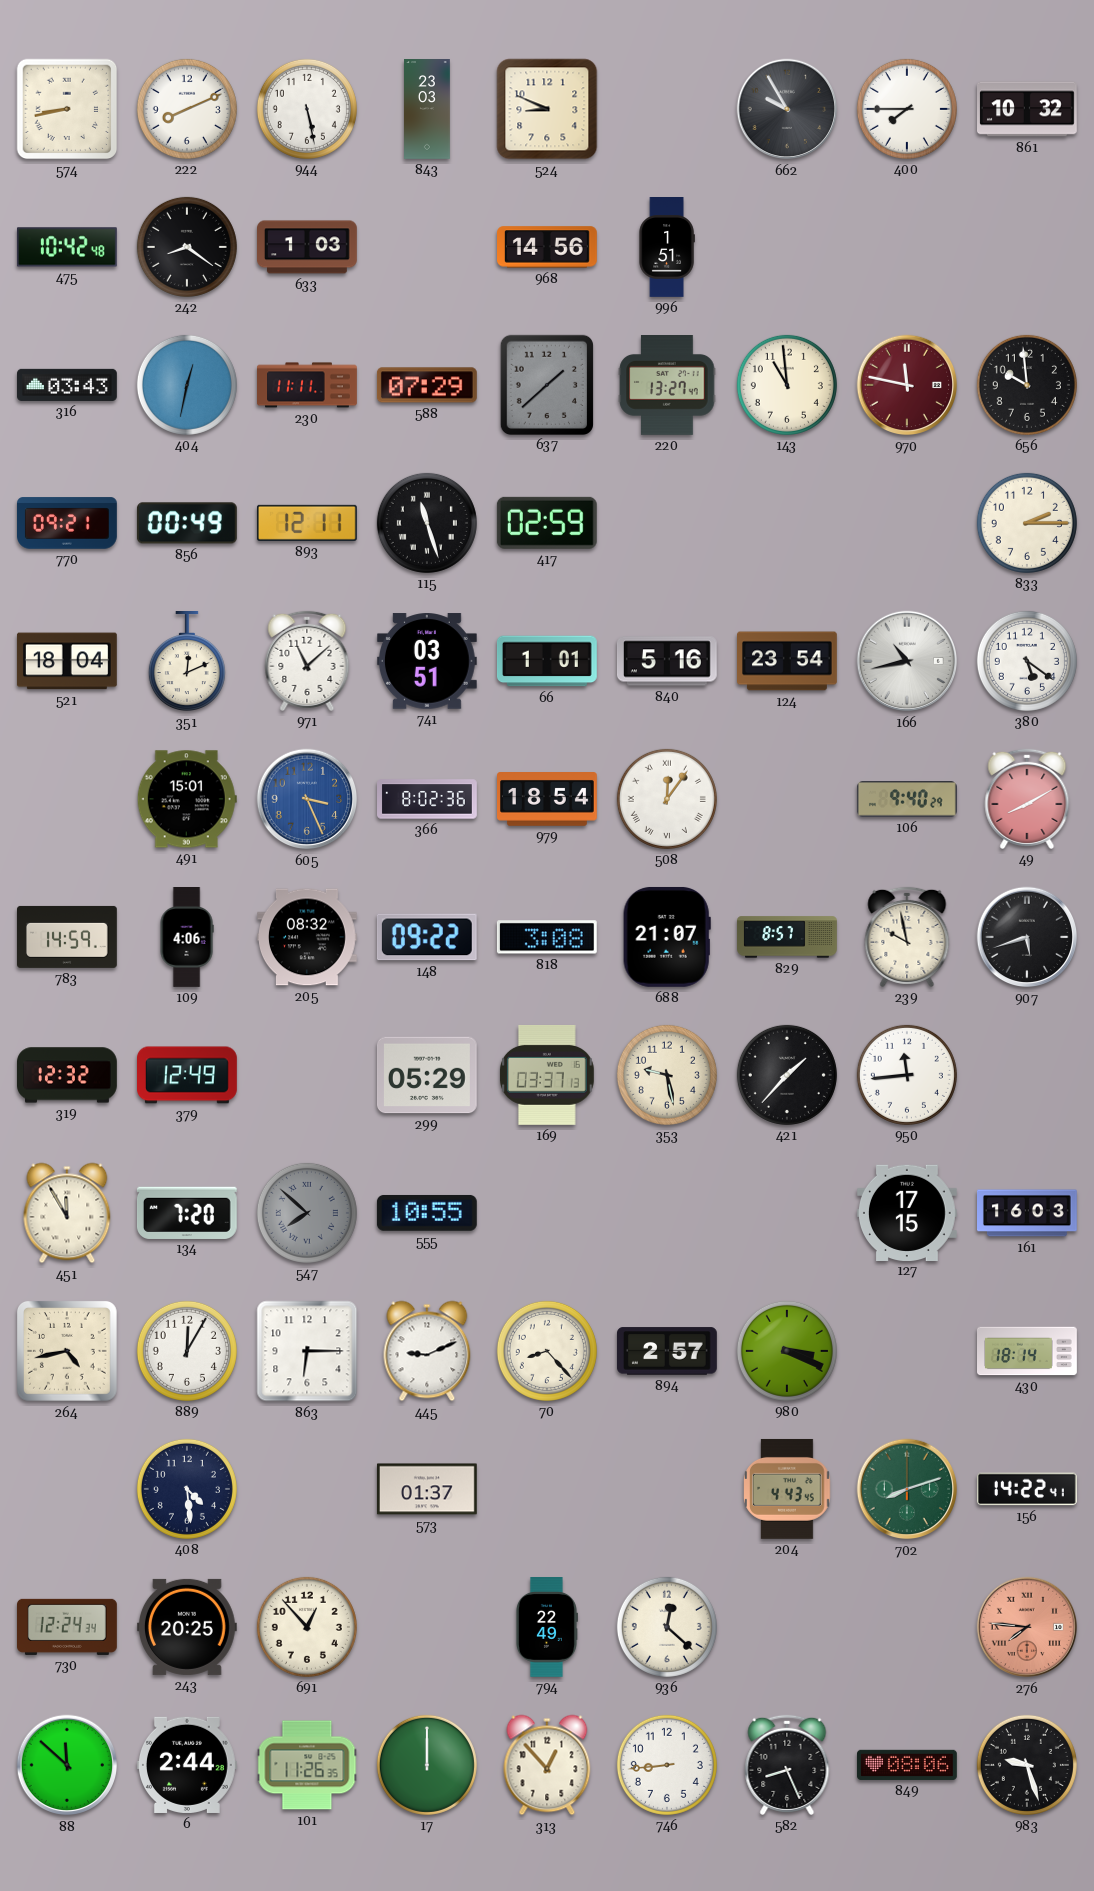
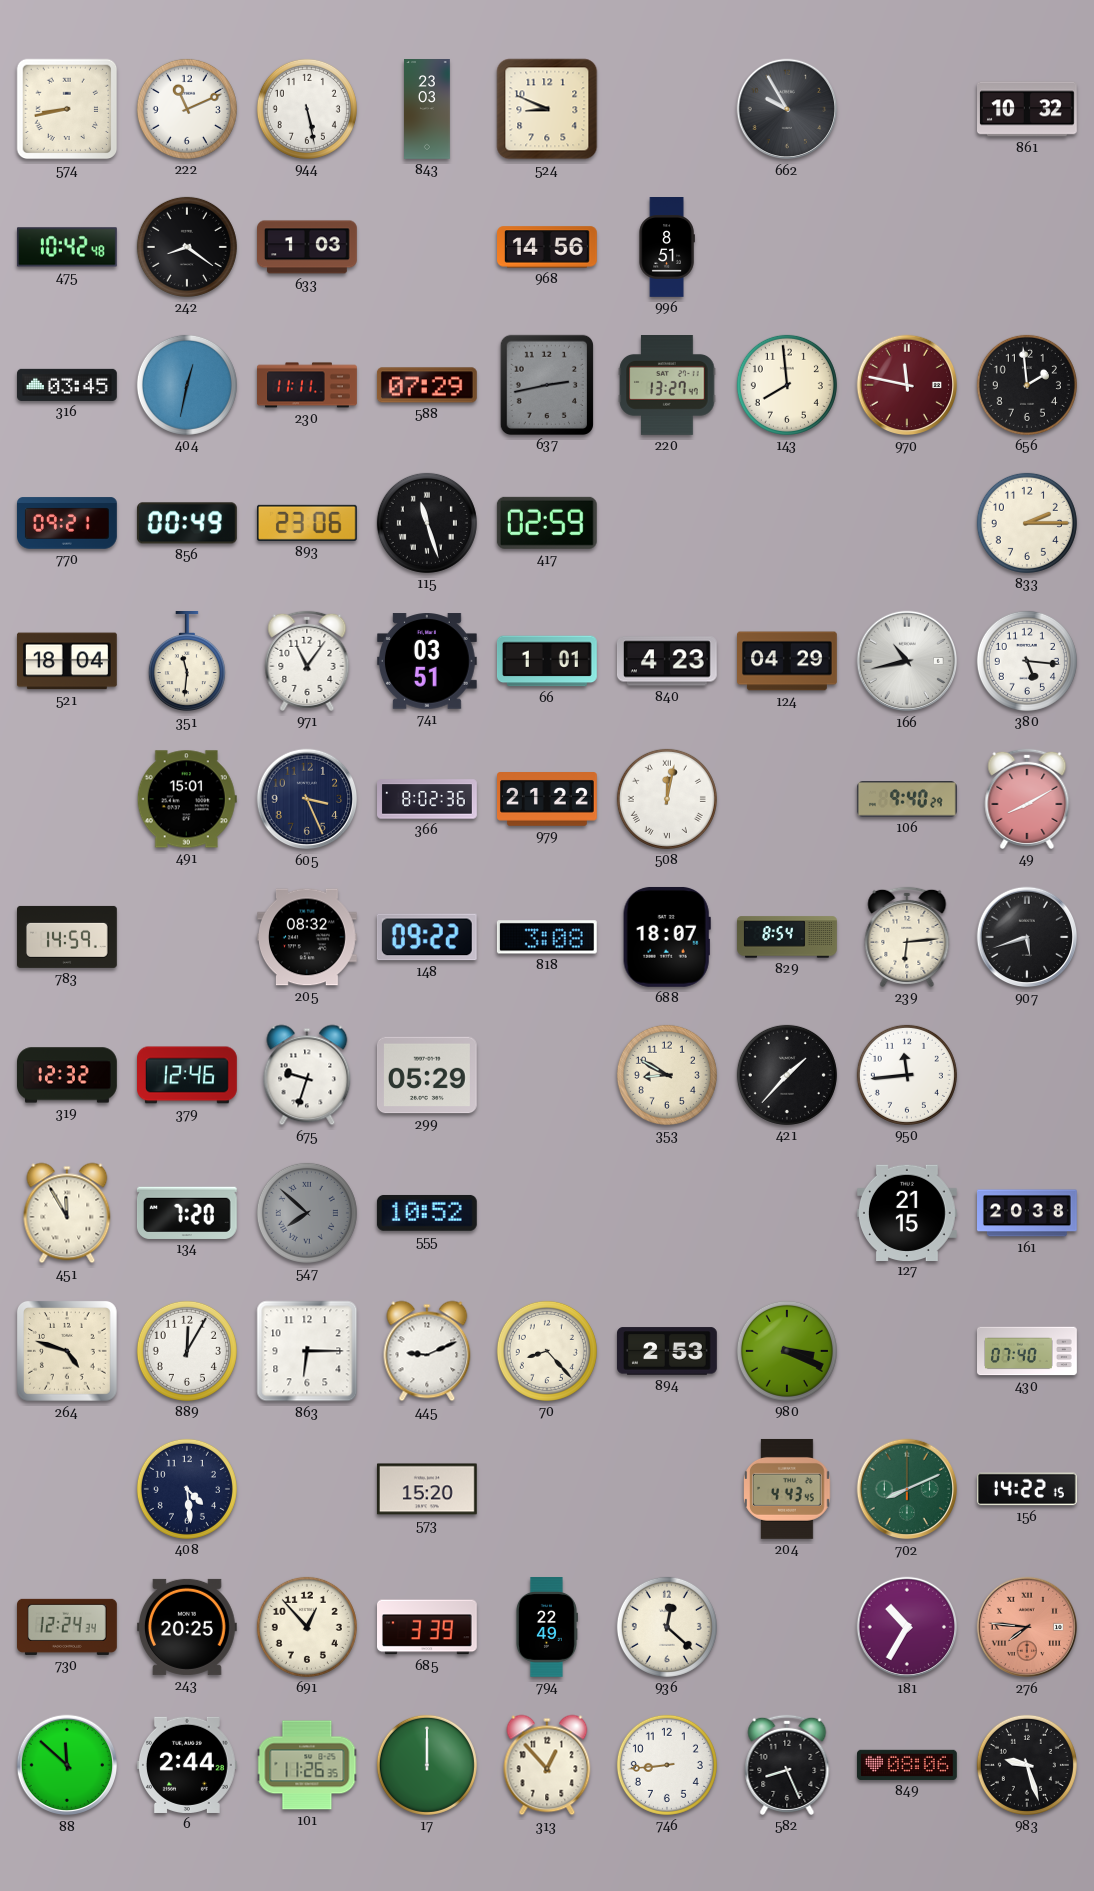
222: 8:11 -> 11:11
400: 7:45 -> none
996: 1:51 -> 8:51
316: 03:43 -> 03:45
637: 1:38 -> 2:43
143: 10:59 -> 7:59
656: 9:59 -> 1:59
893: 12:11 -> 23:06
351: 12:11 -> 11:31
971: 11:08 -> 11:06
840: 5:16 -> 4:23
124: 23:54 -> 04:29
380: 5:21 -> 5:16
605 dial: blue -> navy
979: 18:54 -> 21:22
508: 12:06 -> 12:02
109: 4:06 -> none
688: 21:07 -> 18:07
829: 8:57 -> 8:54
239: 9:58 -> 6:14
379: 12:49 -> 12:46
675: none -> 9:33
169: 03:37 -> none
353: 9:28 -> 8:50
555: 10:55 -> 10:52
127: 17:15 -> 21:15
161: 16:03 -> 20:38
264: 4:43 -> 4:48
894: 2:57 -> 2:53
430: 18:14 -> 07:40
573: 01:37 -> 15:20
702: 8:12 -> 8:11
156: 14:22:41 -> 14:22:15
685: none -> 3:39
181: none -> 10:35
